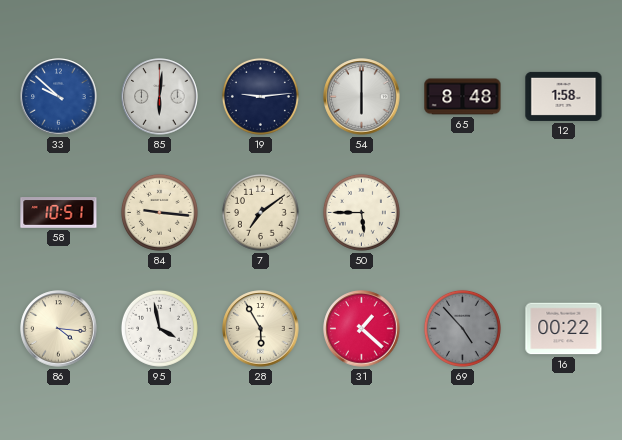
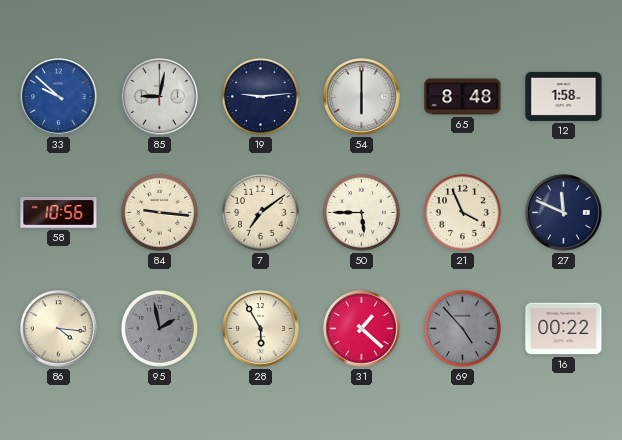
85: 6:01 -> 9:02
58: 10:51 -> 10:56
21: none -> 3:56
27: none -> 11:49
95: 3:58 -> 1:58
95 dial: white -> grey
